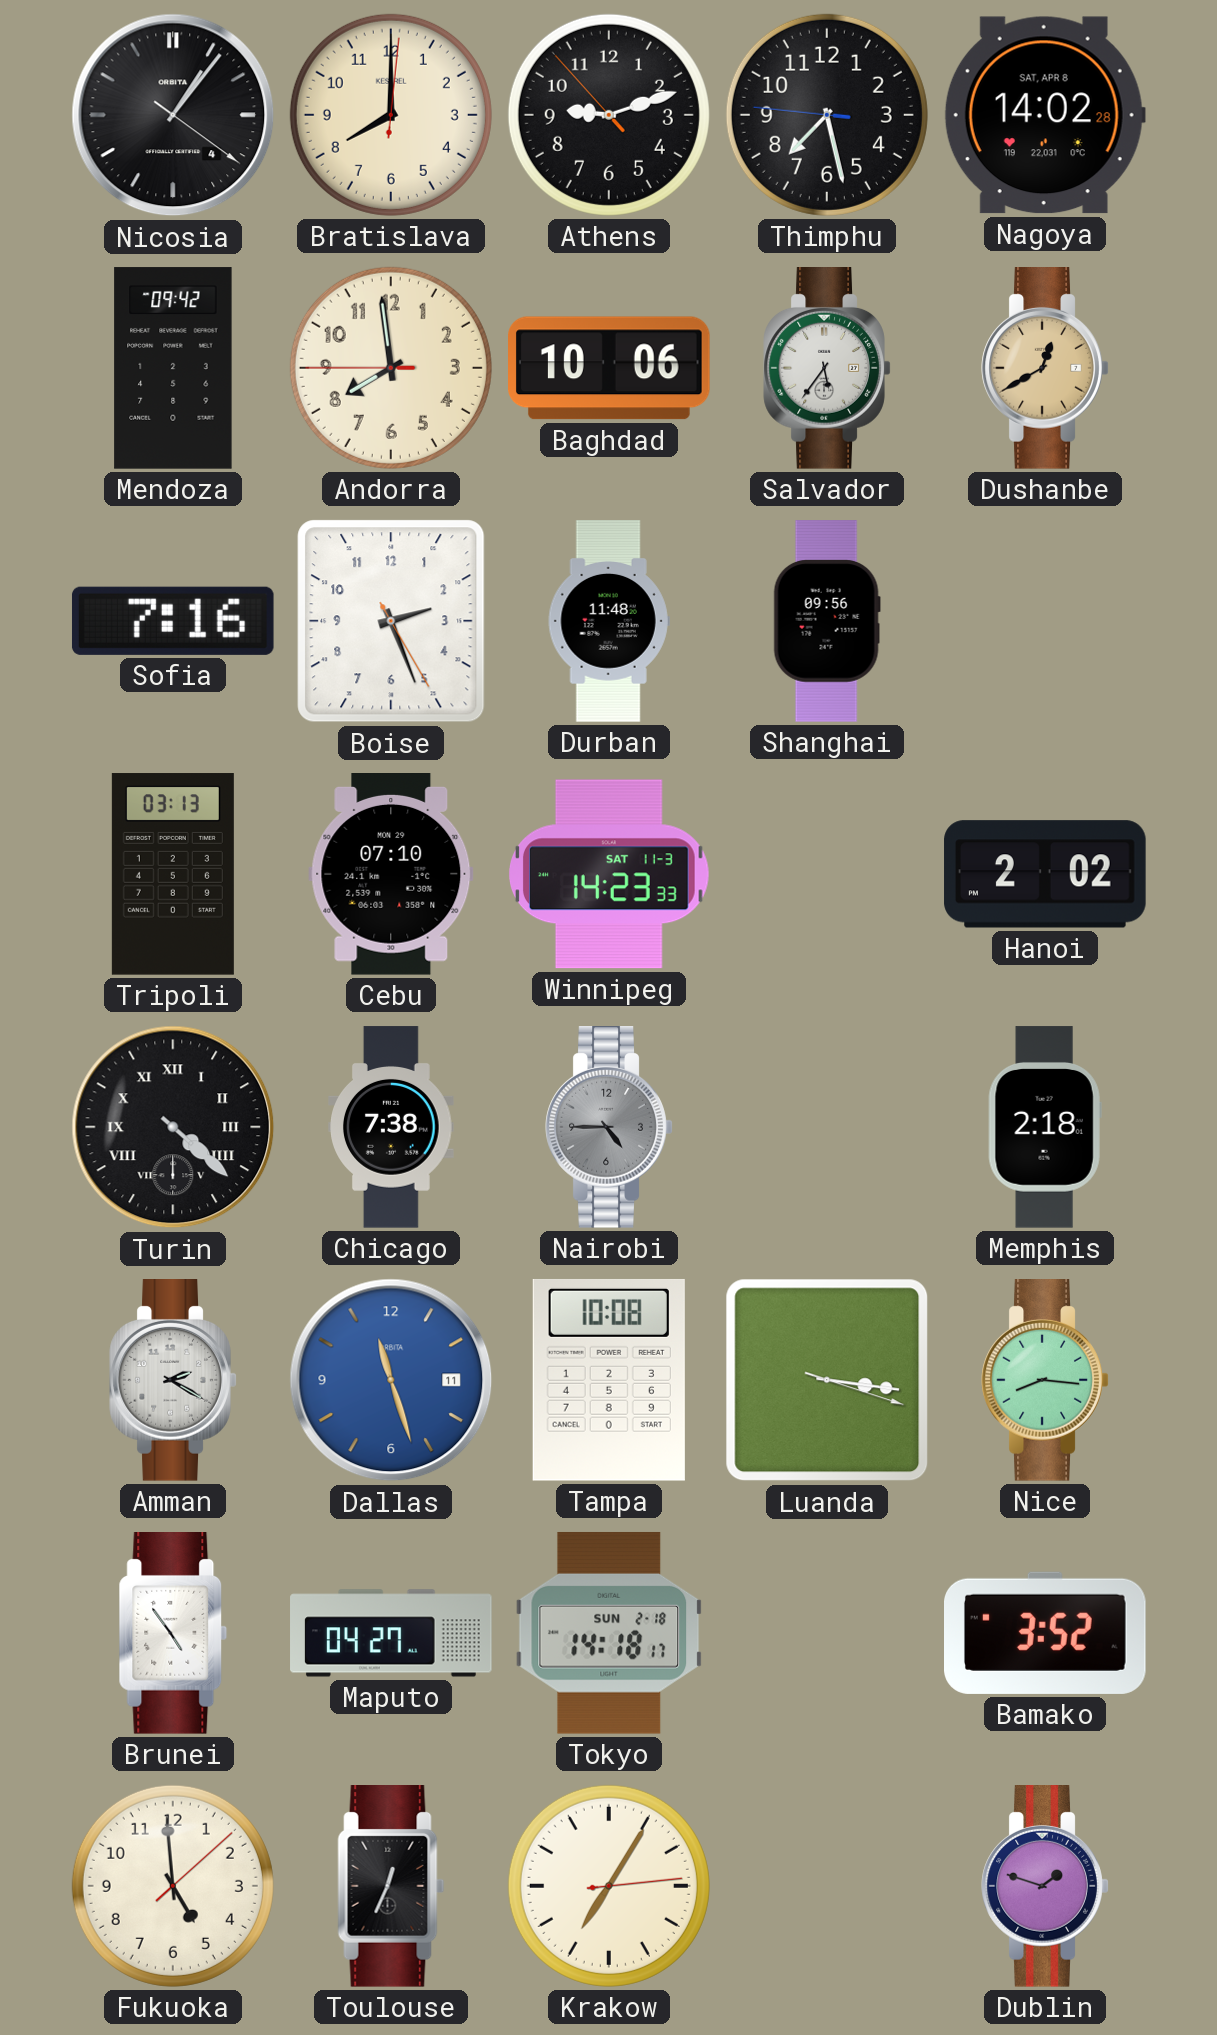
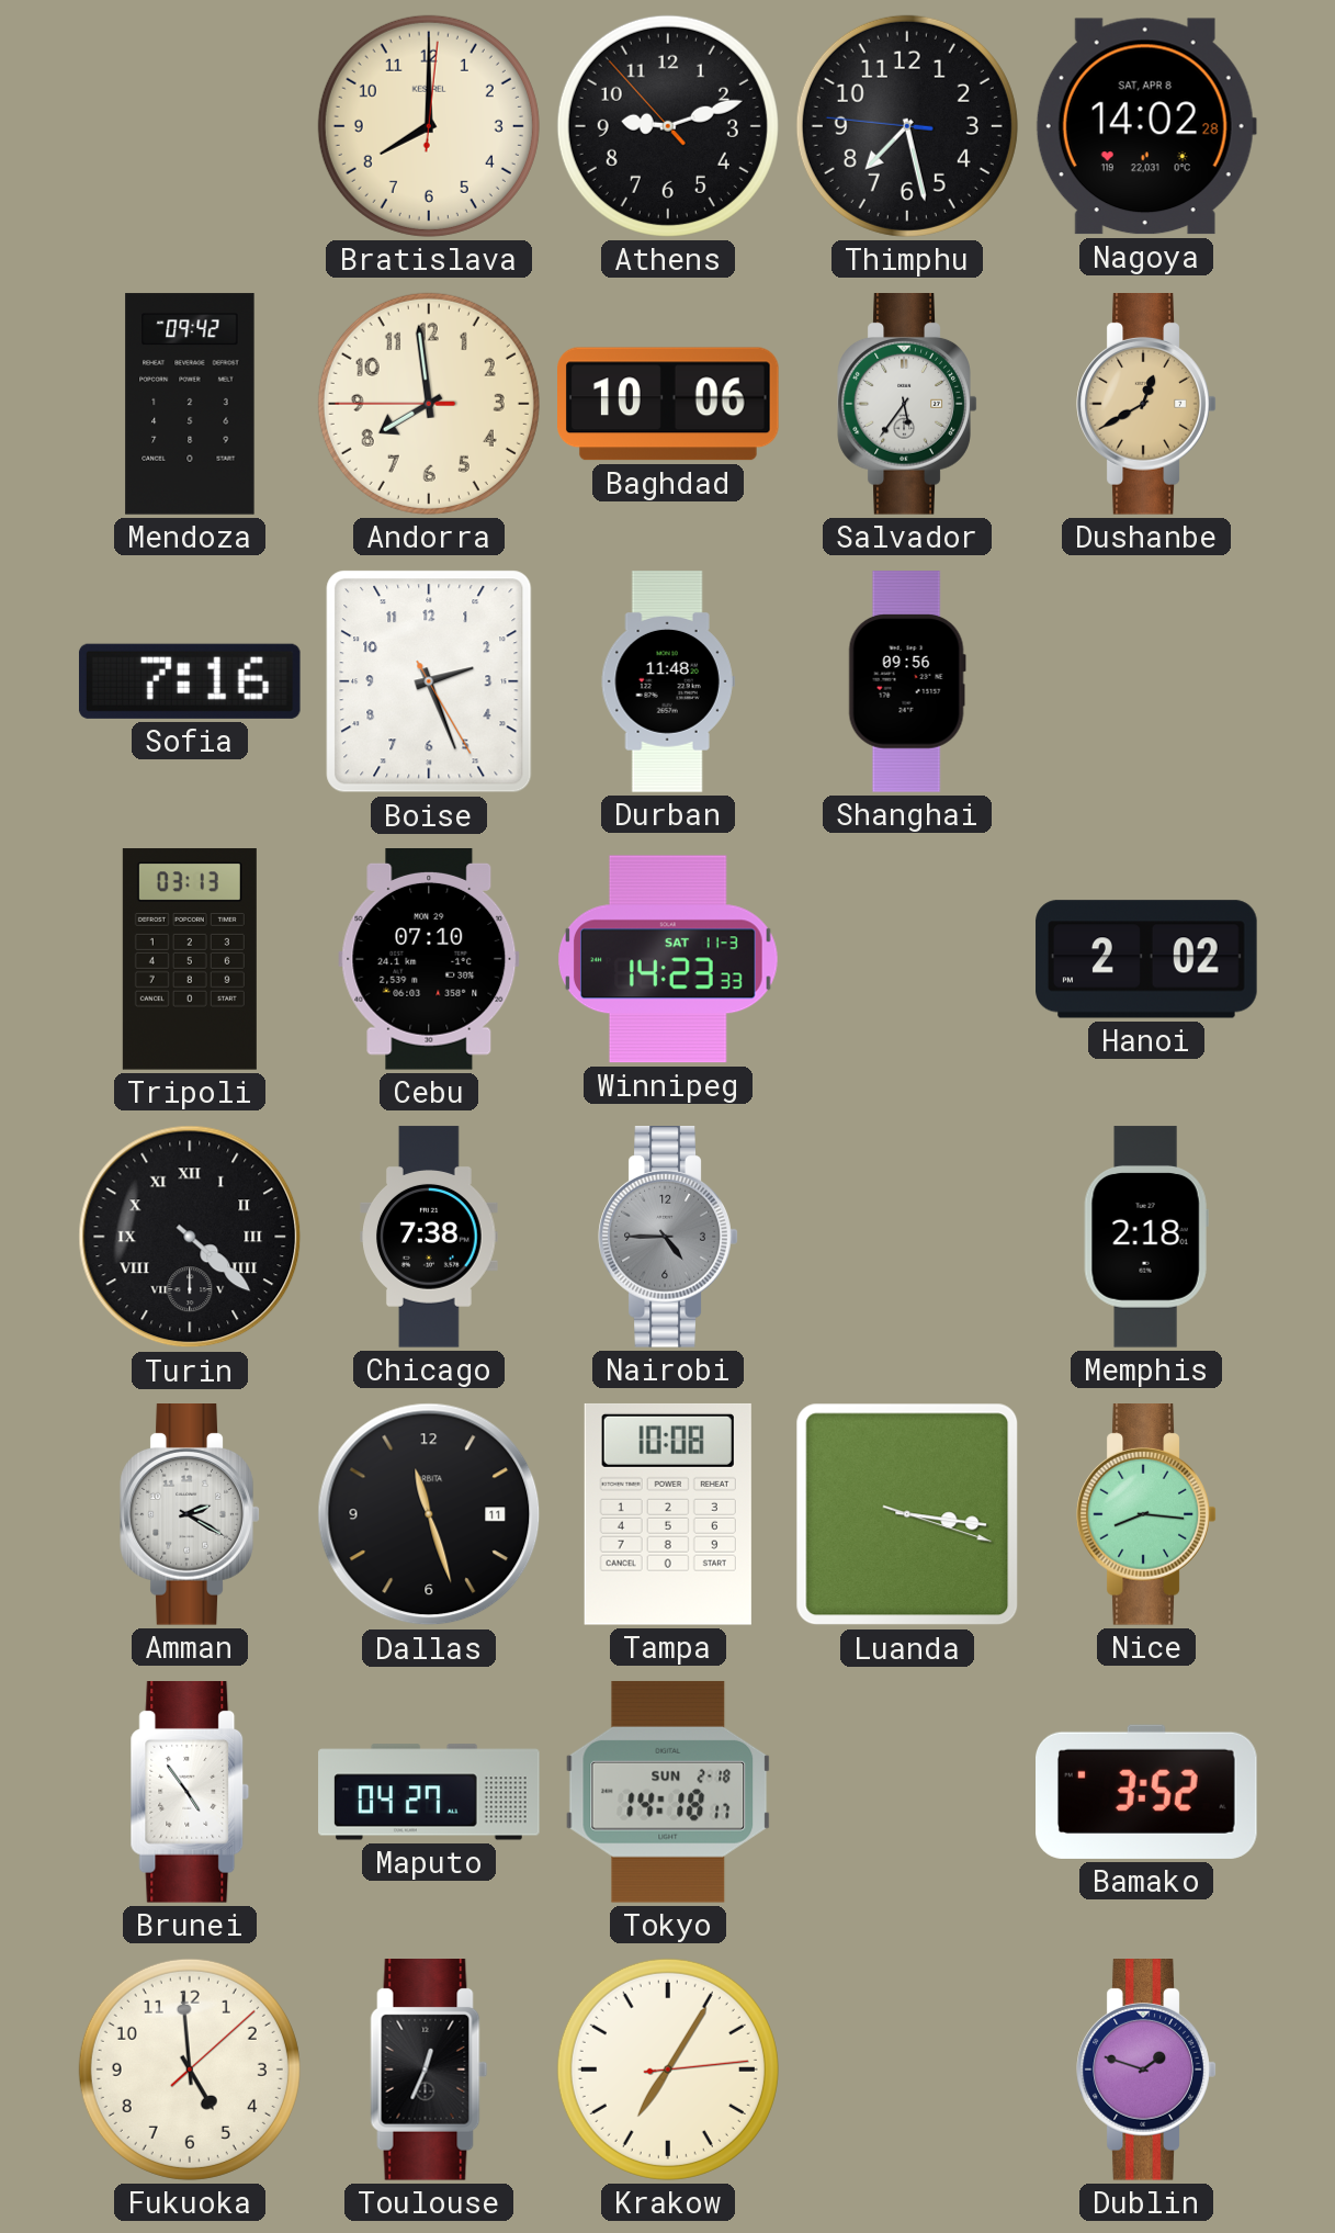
Nicosia: 1:06 -> none
Dallas dial: blue -> black
